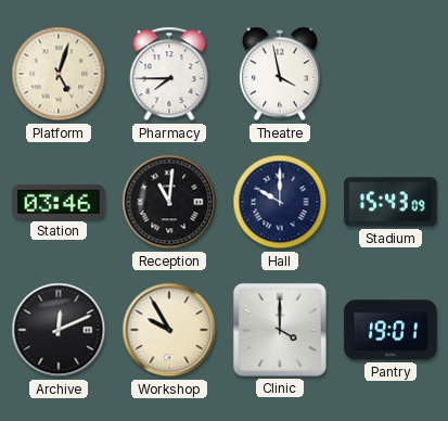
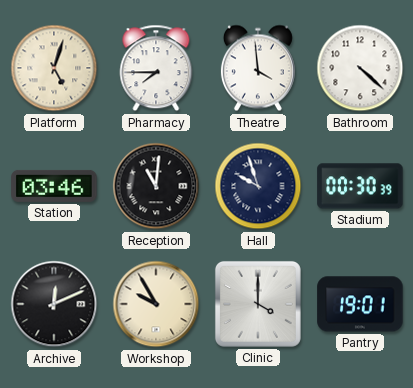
Theatre: 3:58 -> 3:59
Bathroom: none -> 4:22
Hall: 10:00 -> 9:57
Stadium: 15:43 -> 00:30
